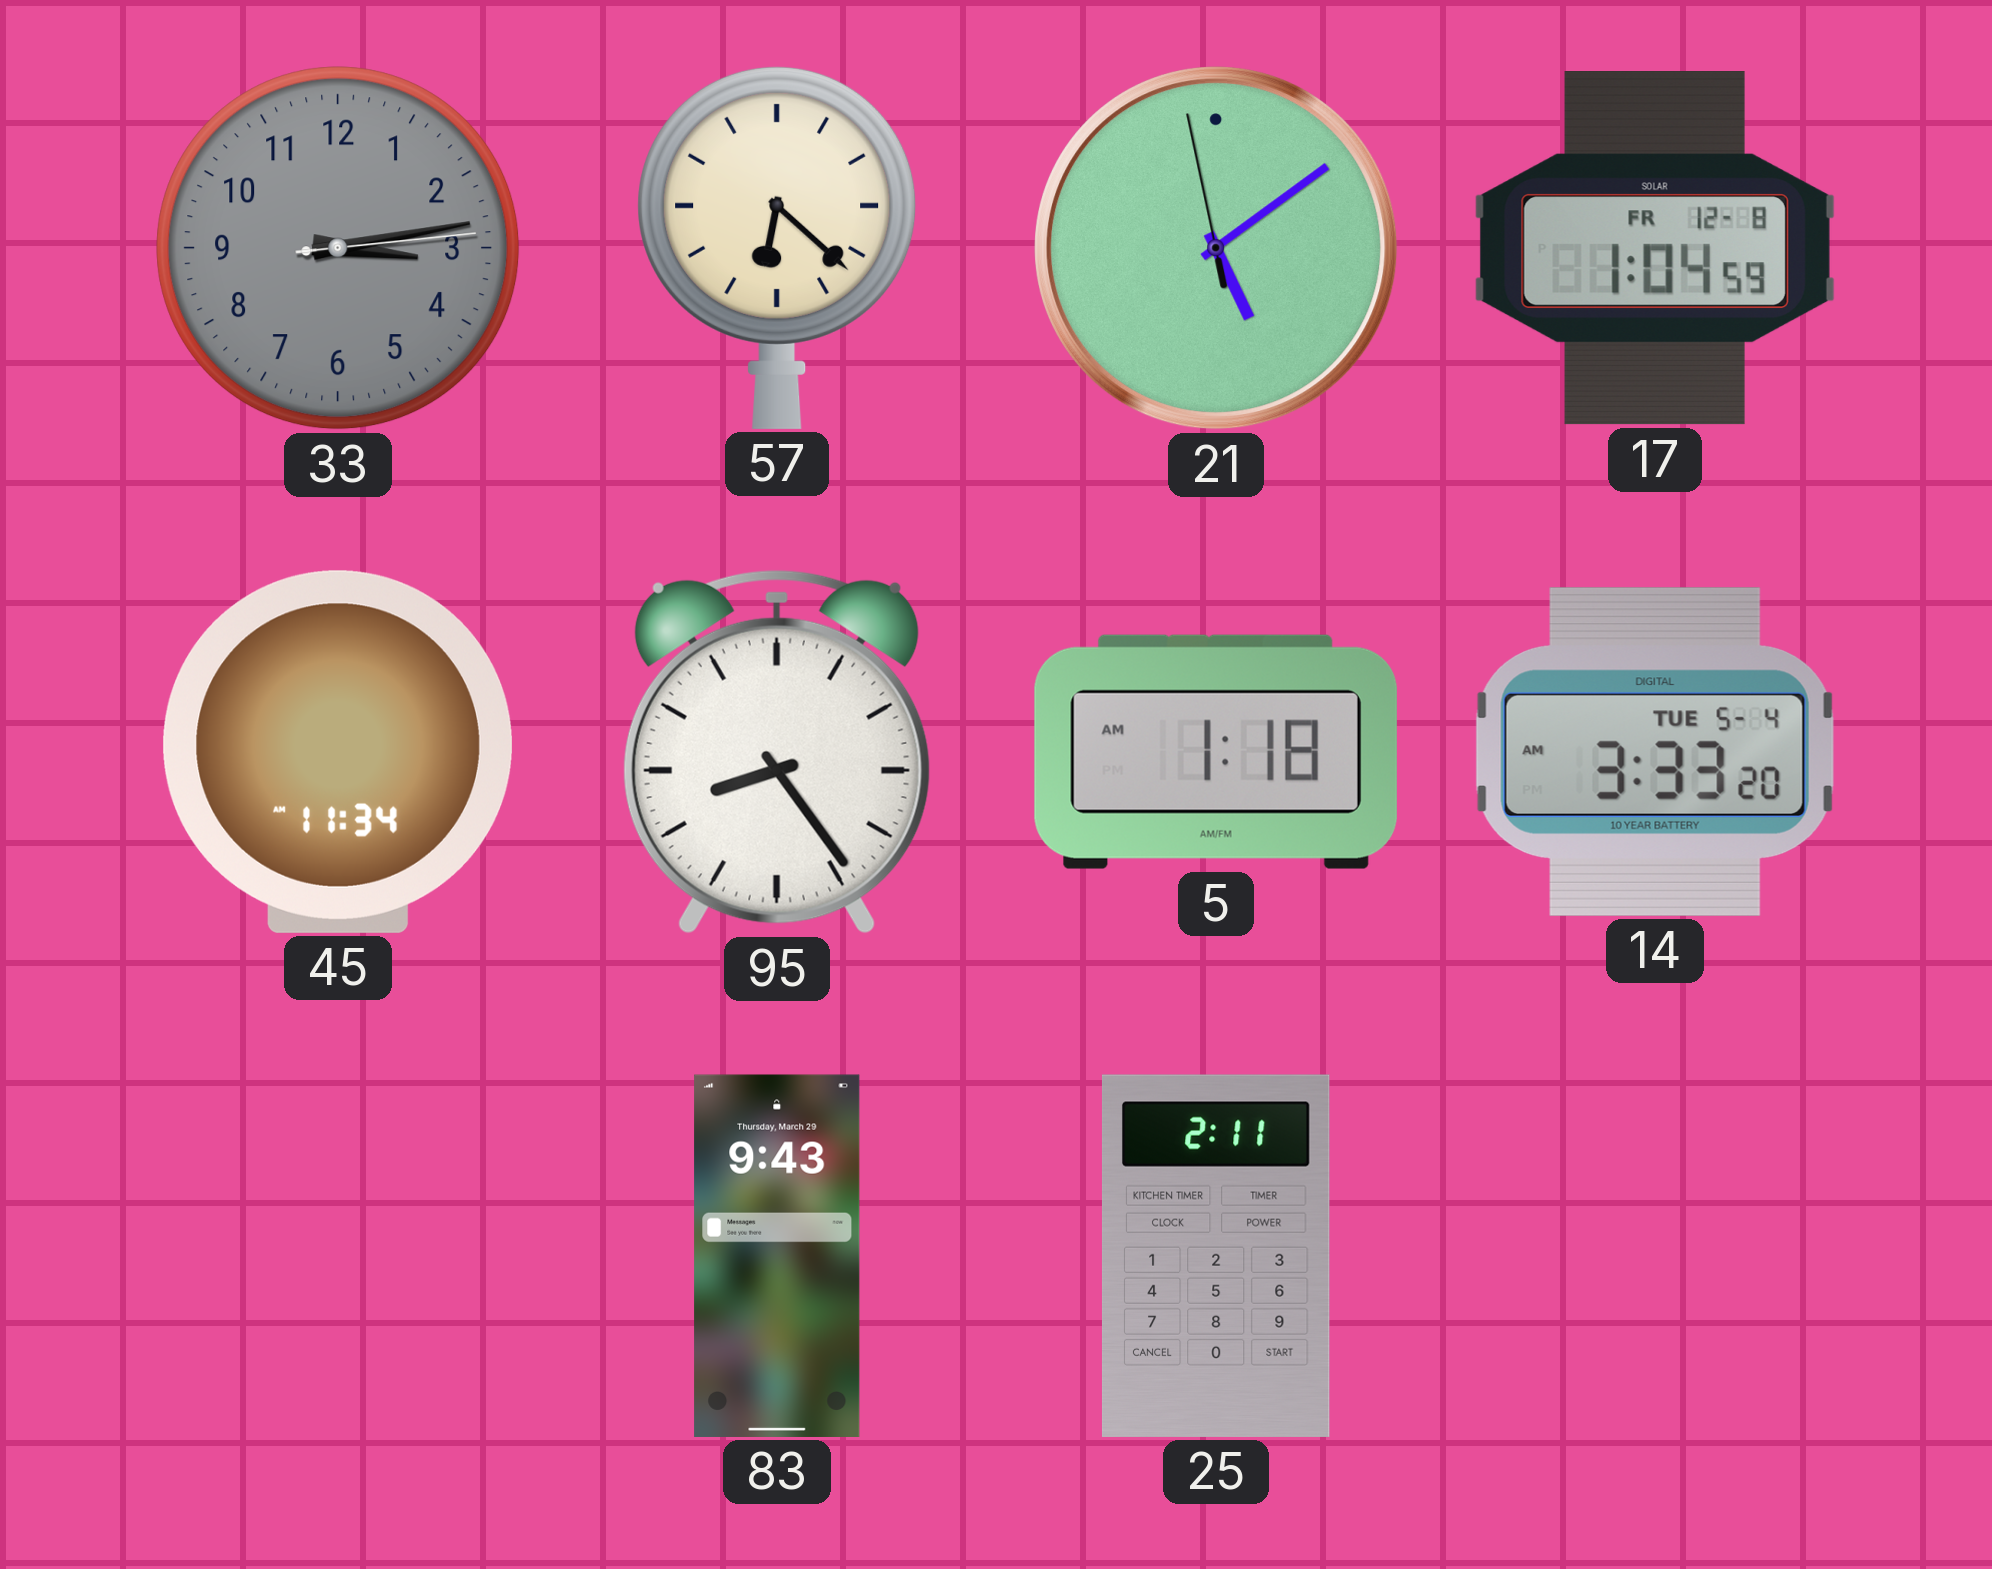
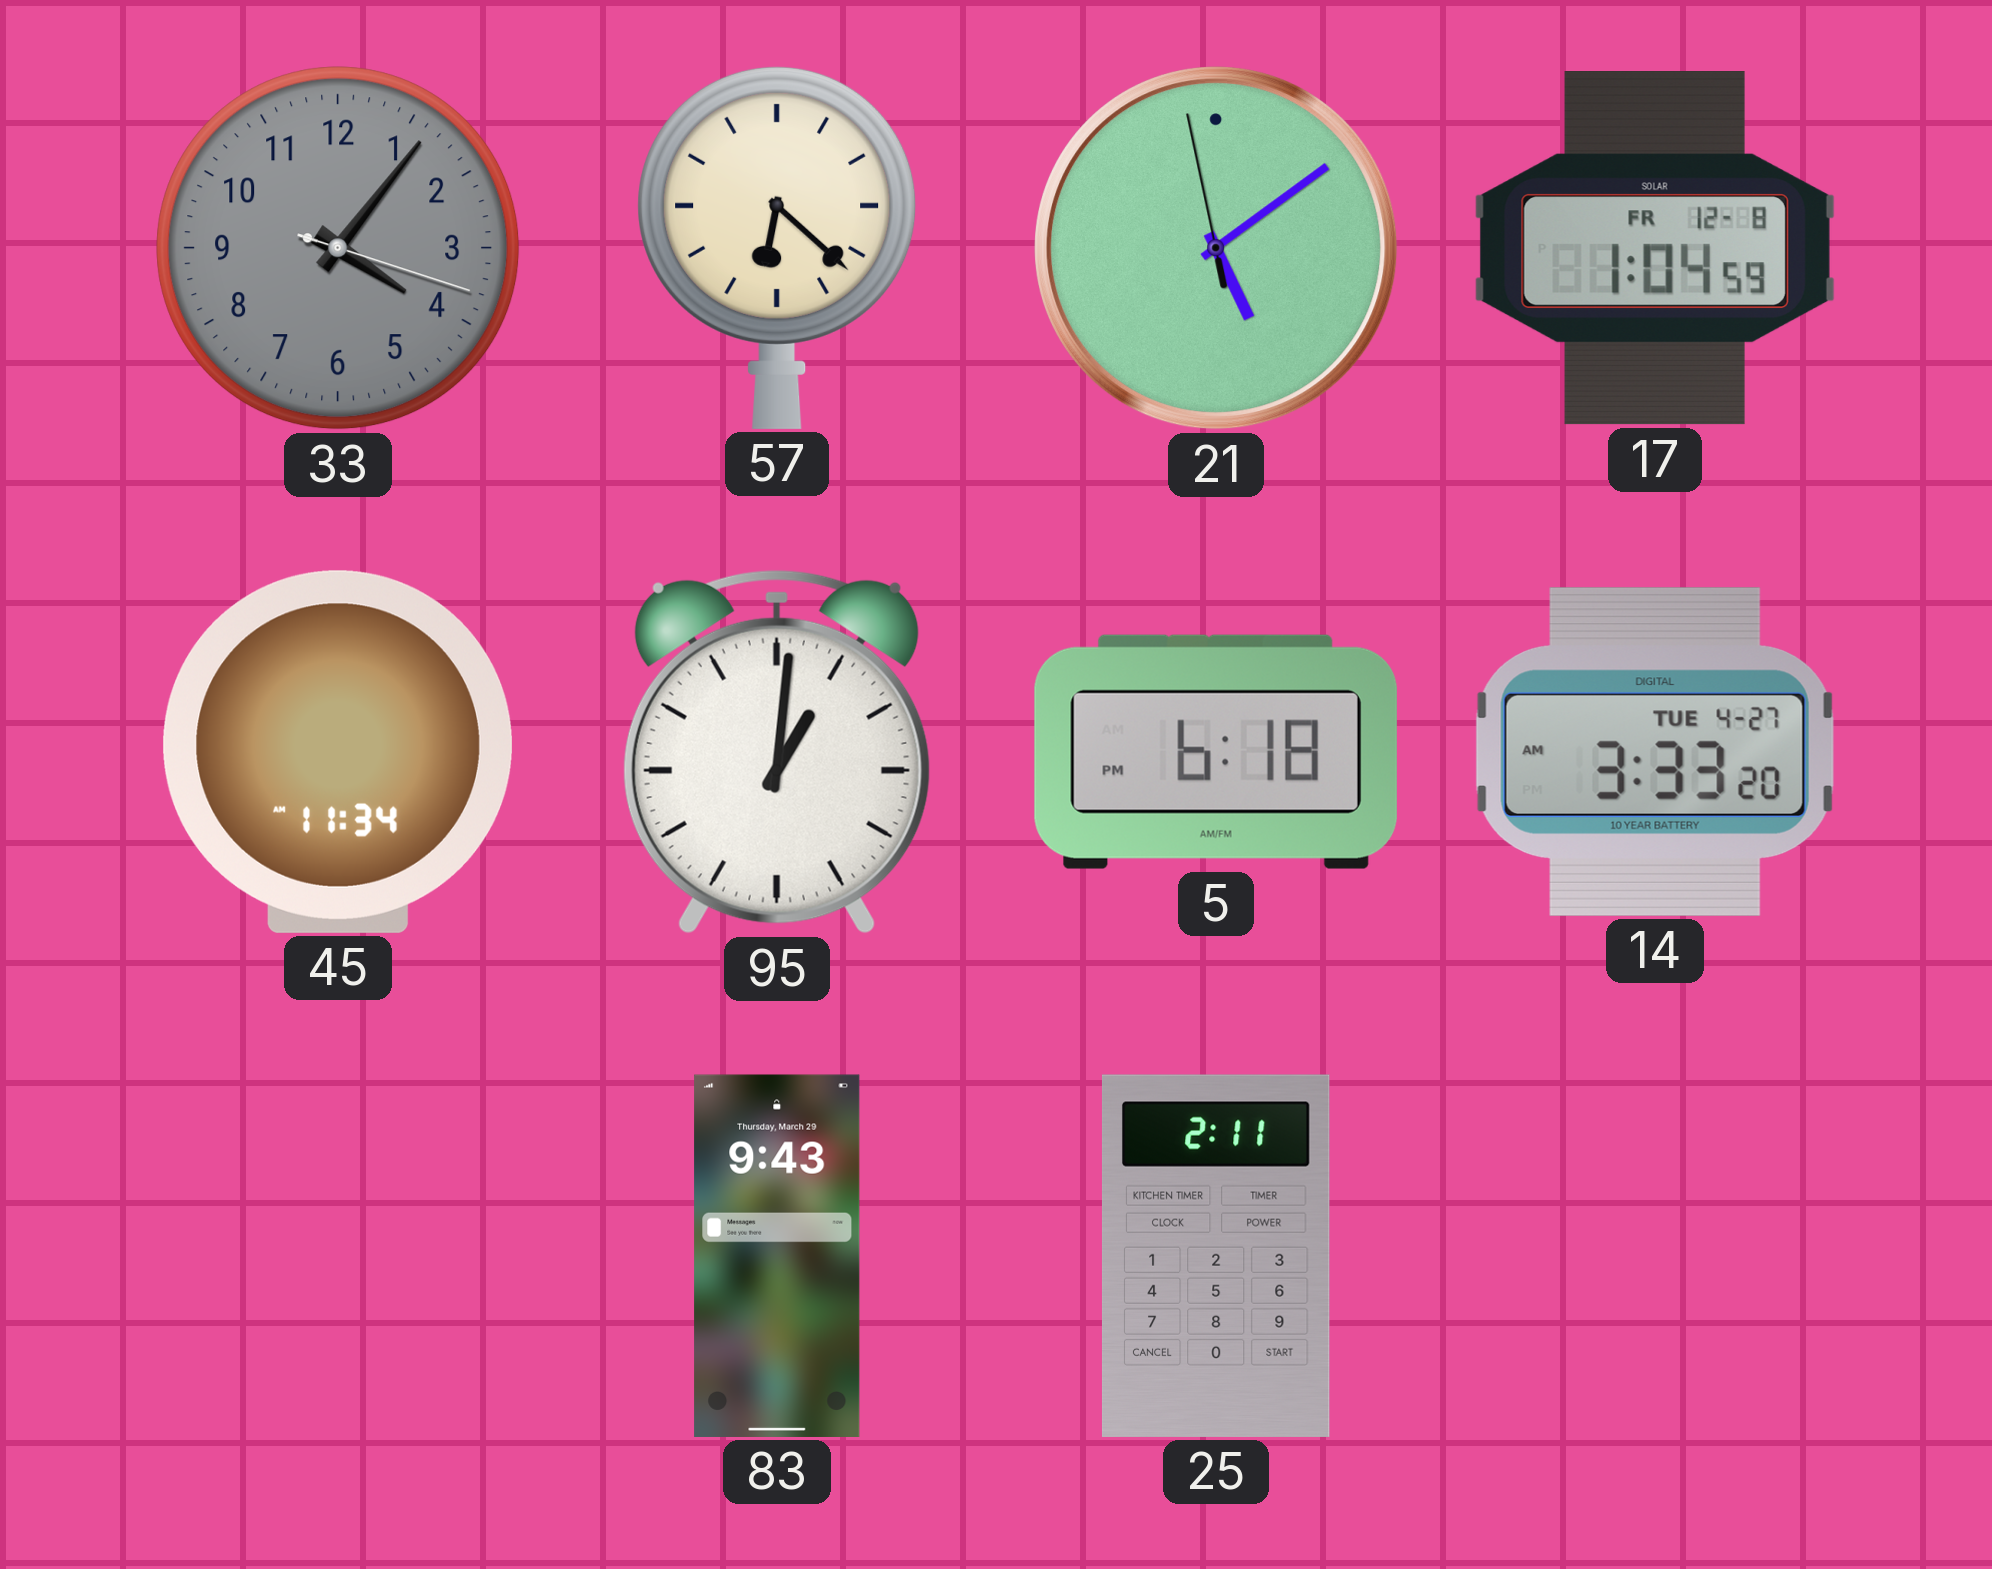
33: 3:13 -> 4:06
95: 8:24 -> 1:01
5: 1:18 -> 6:18
14 date: TUE 5-4 -> TUE 4-27
